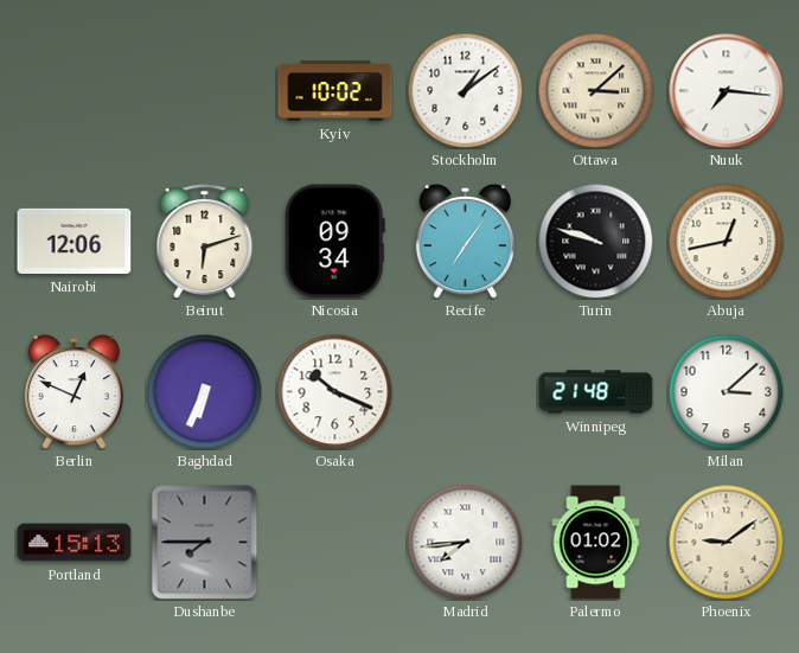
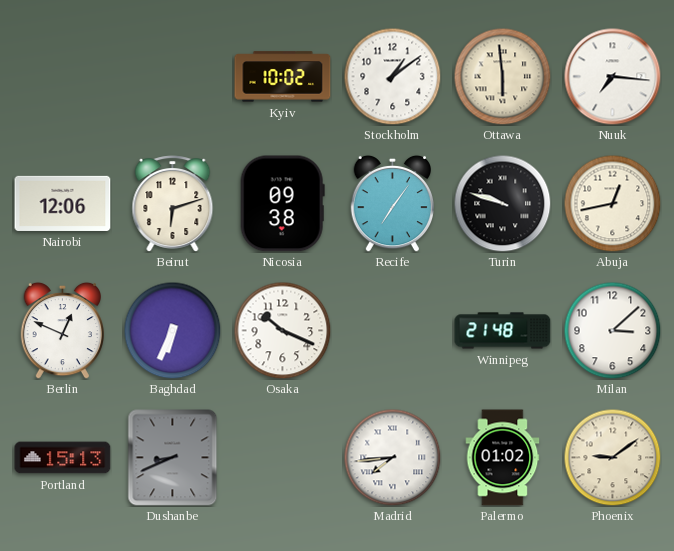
Ottawa: 3:08 -> 5:59
Nicosia: 09:34 -> 09:38
Dushanbe: 7:45 -> 8:41
